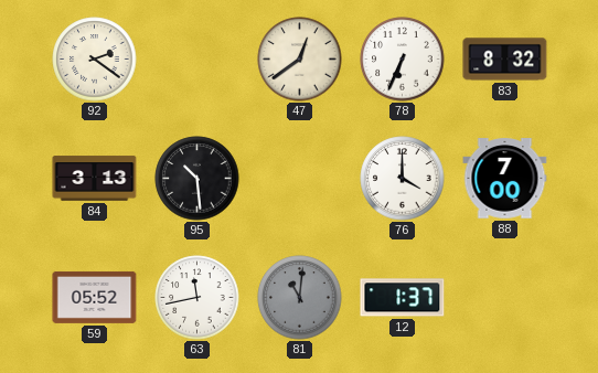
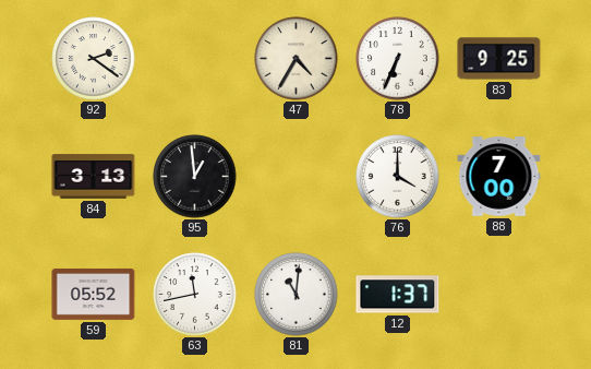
47: 12:39 -> 4:35
83: 8:32 -> 9:25
95: 10:29 -> 12:59
81 dial: grey -> white
